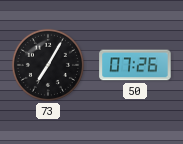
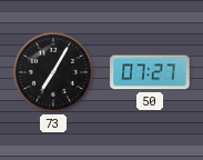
50: 07:26 -> 07:27
